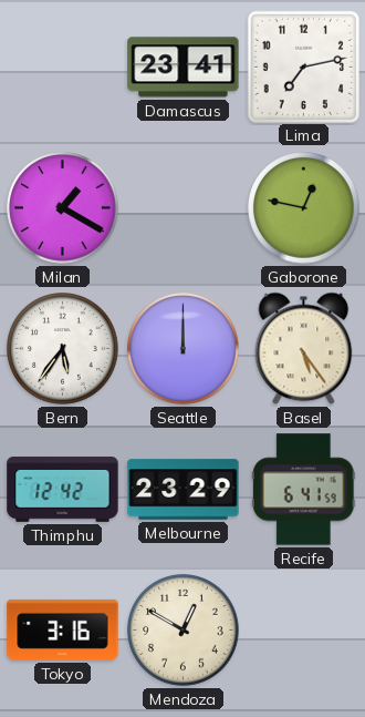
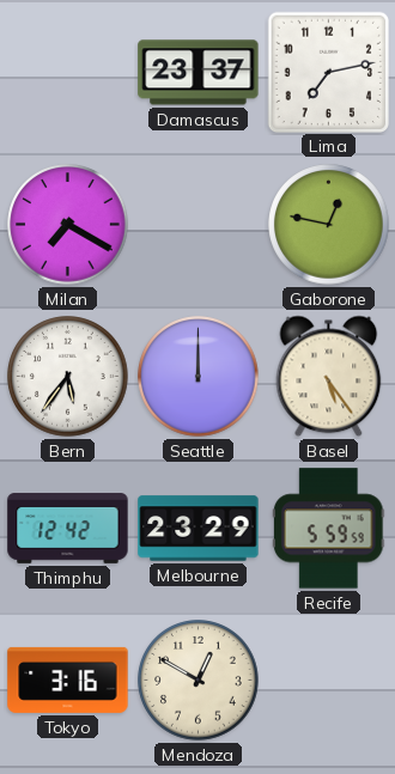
Damascus: 23:41 -> 23:37
Milan: 1:20 -> 7:20
Recife: 6:41 -> 5:59
